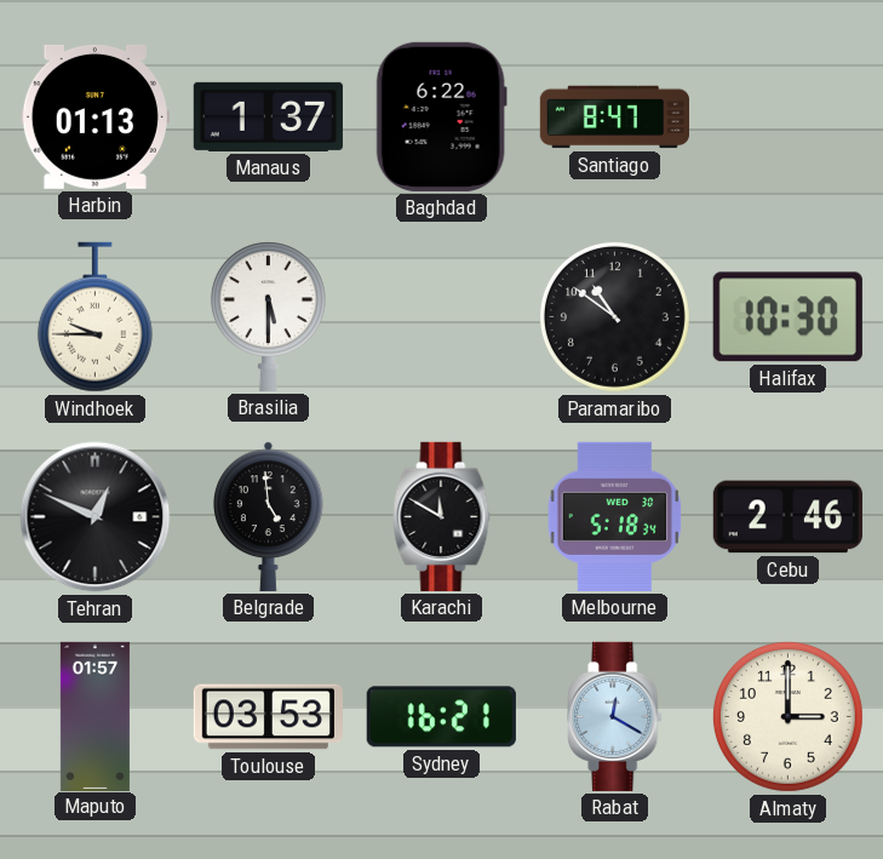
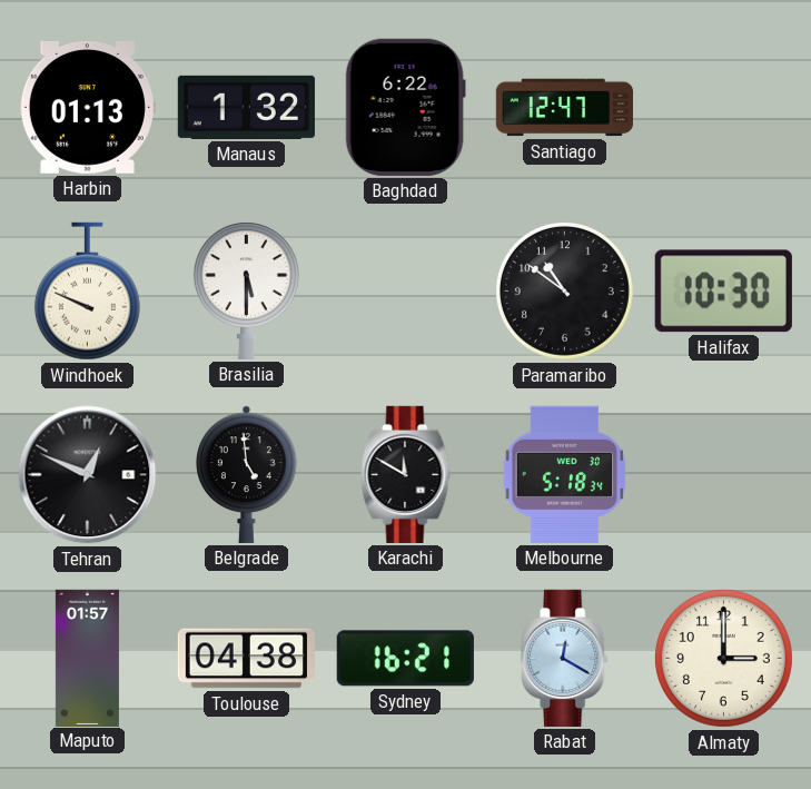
Manaus: 1:37 -> 1:32
Santiago: 8:47 -> 12:47
Windhoek: 9:45 -> 9:49
Cebu: 2:46 -> none
Toulouse: 03:53 -> 04:38
